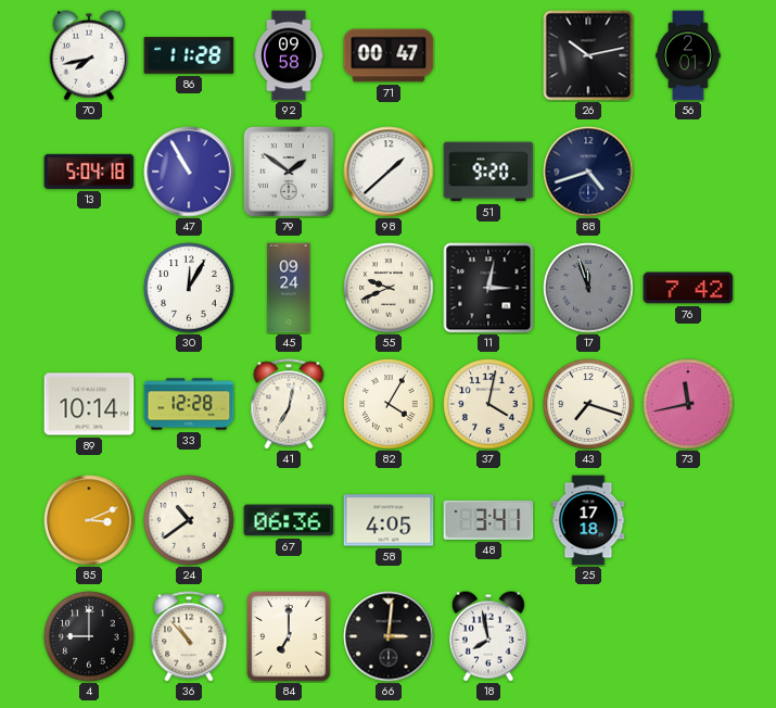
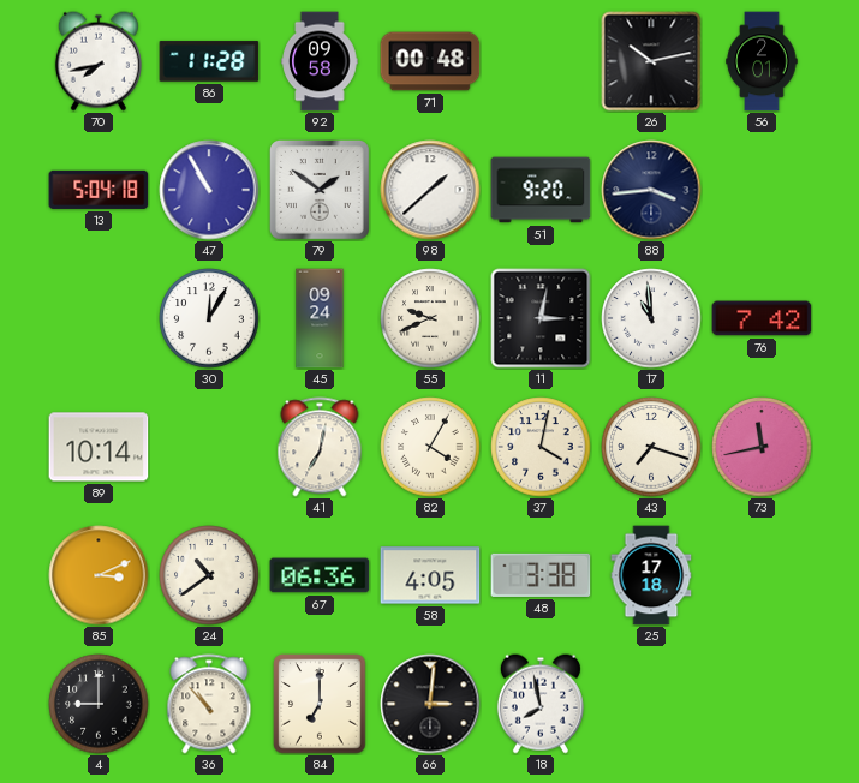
71: 00:47 -> 00:48
88: 4:42 -> 3:44
17: 11:57 -> 10:59
17 dial: grey -> white
33: 12:28 -> none
48: 3:41 -> 3:38
